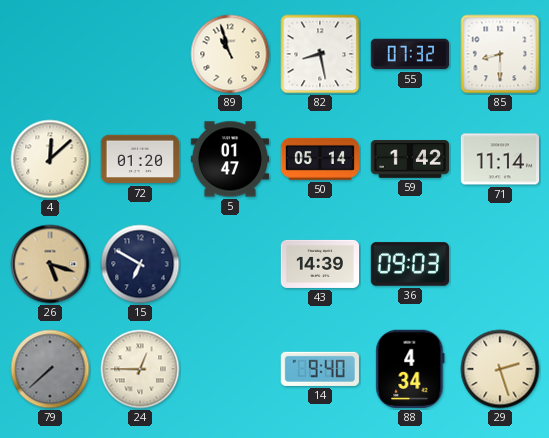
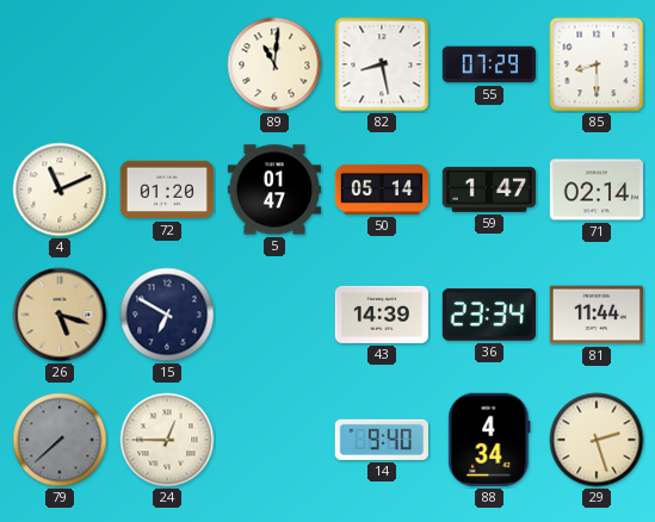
89: 10:57 -> 11:01
55: 07:32 -> 07:29
4: 12:08 -> 11:11
59: 1:42 -> 1:47
71: 11:14 -> 02:14
36: 09:03 -> 23:34
81: none -> 11:44
